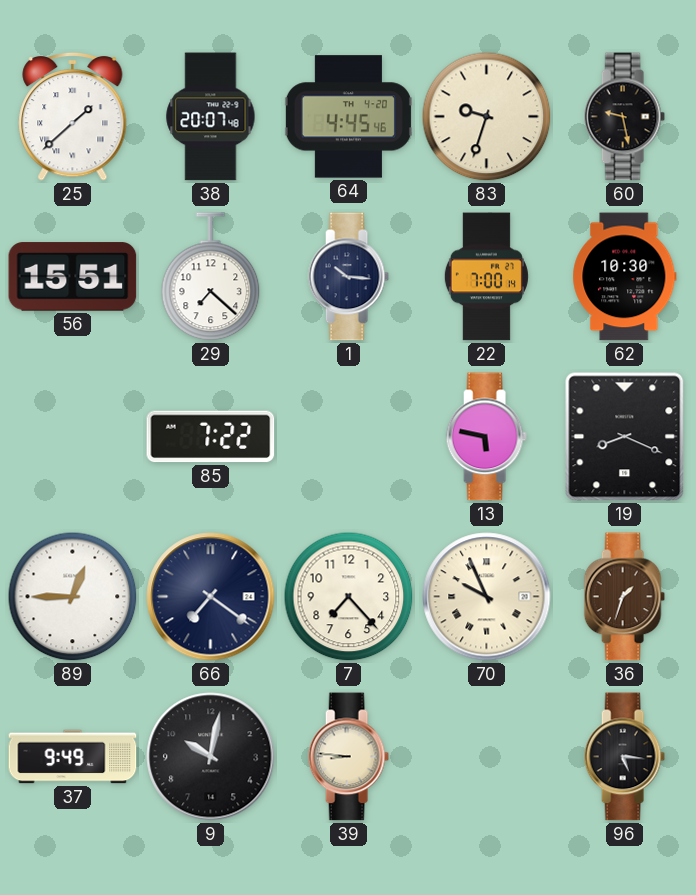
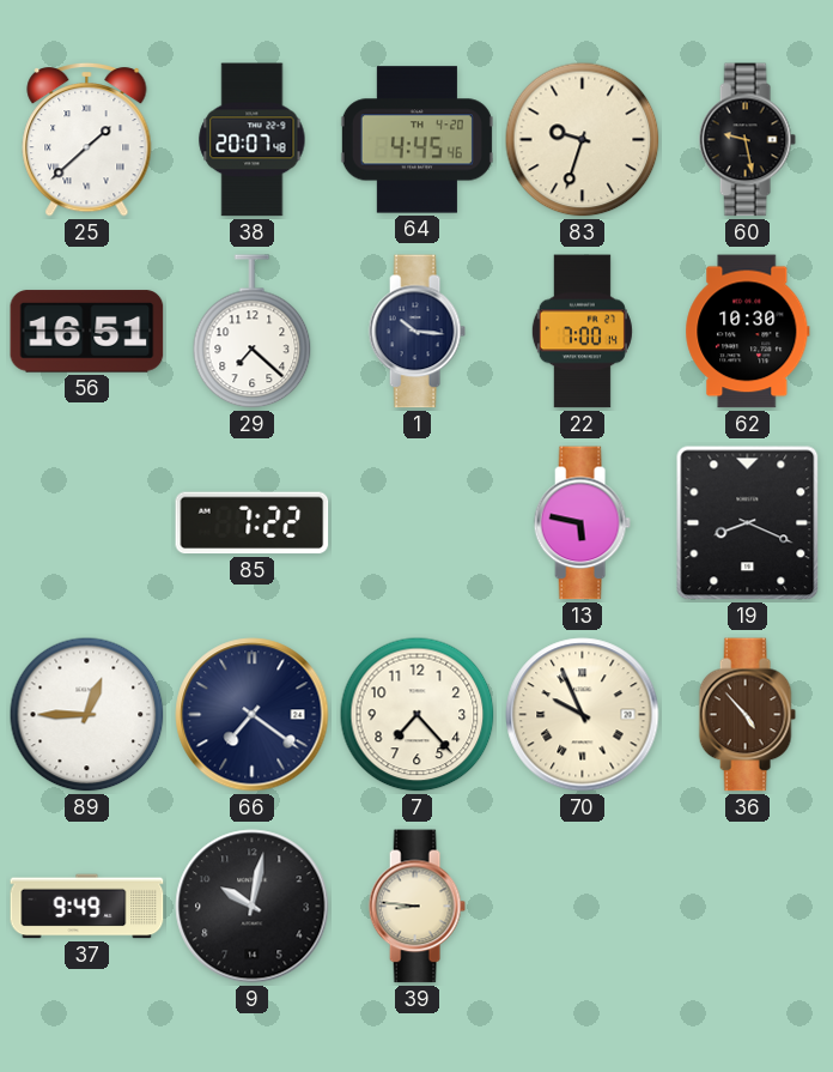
56: 15:51 -> 16:51
36: 1:33 -> 4:53
96: 5:16 -> none
